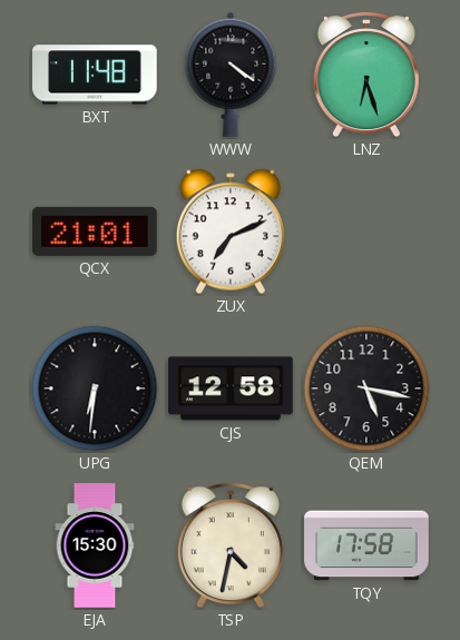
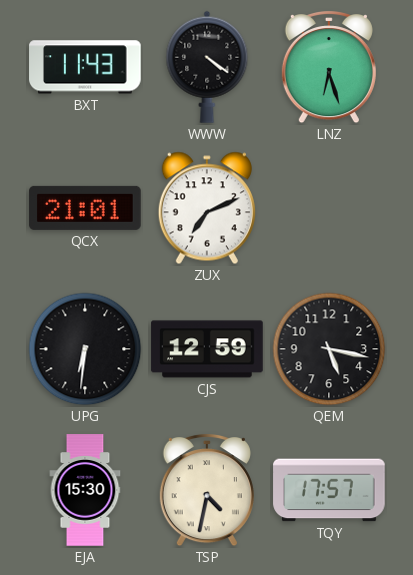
BXT: 11:48 -> 11:43
CJS: 12:58 -> 12:59
TQY: 17:58 -> 17:57
